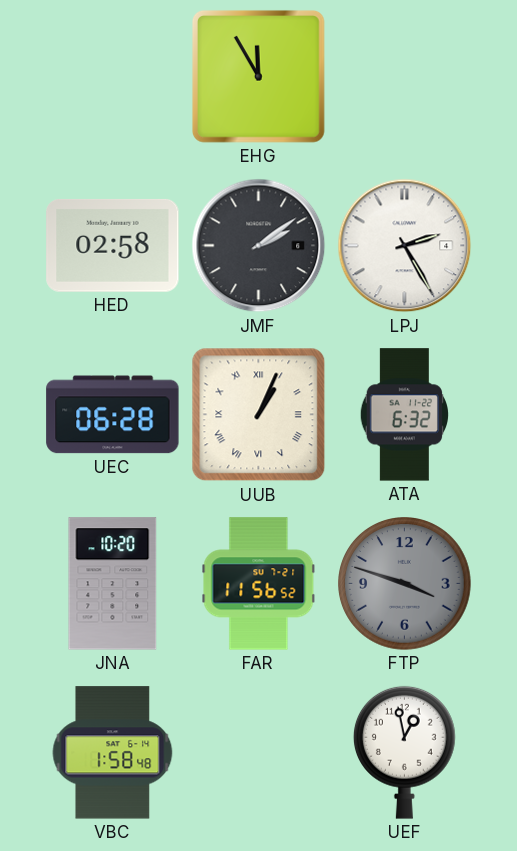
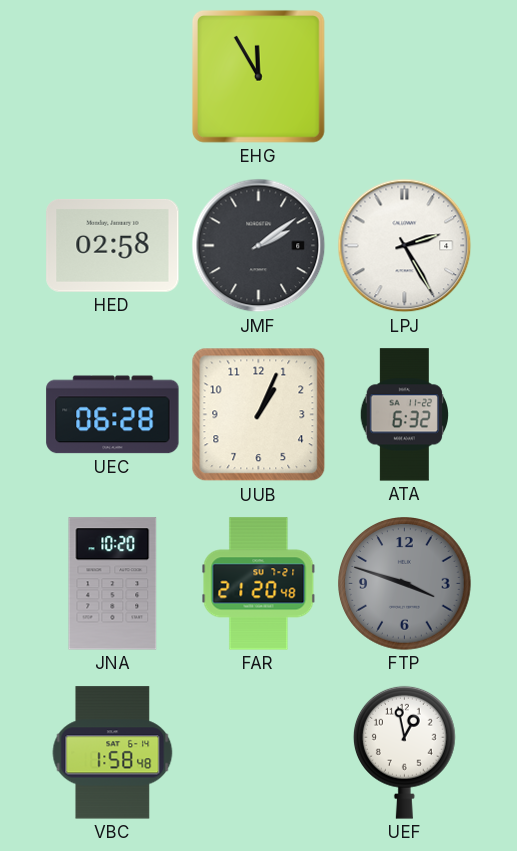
UUB numerals: Roman -> Arabic
FAR: 11:56 -> 21:20
